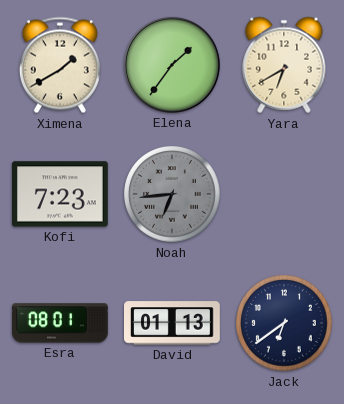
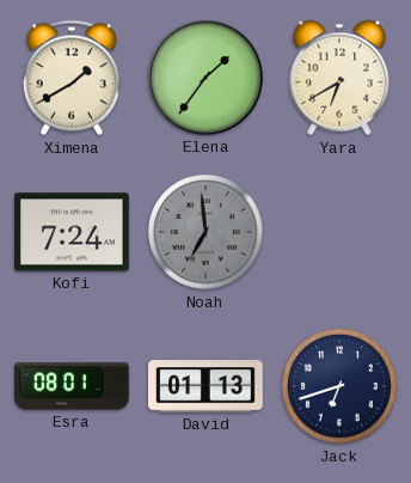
Kofi: 7:23 -> 7:24
Noah: 6:44 -> 6:59
Jack: 6:39 -> 6:42
